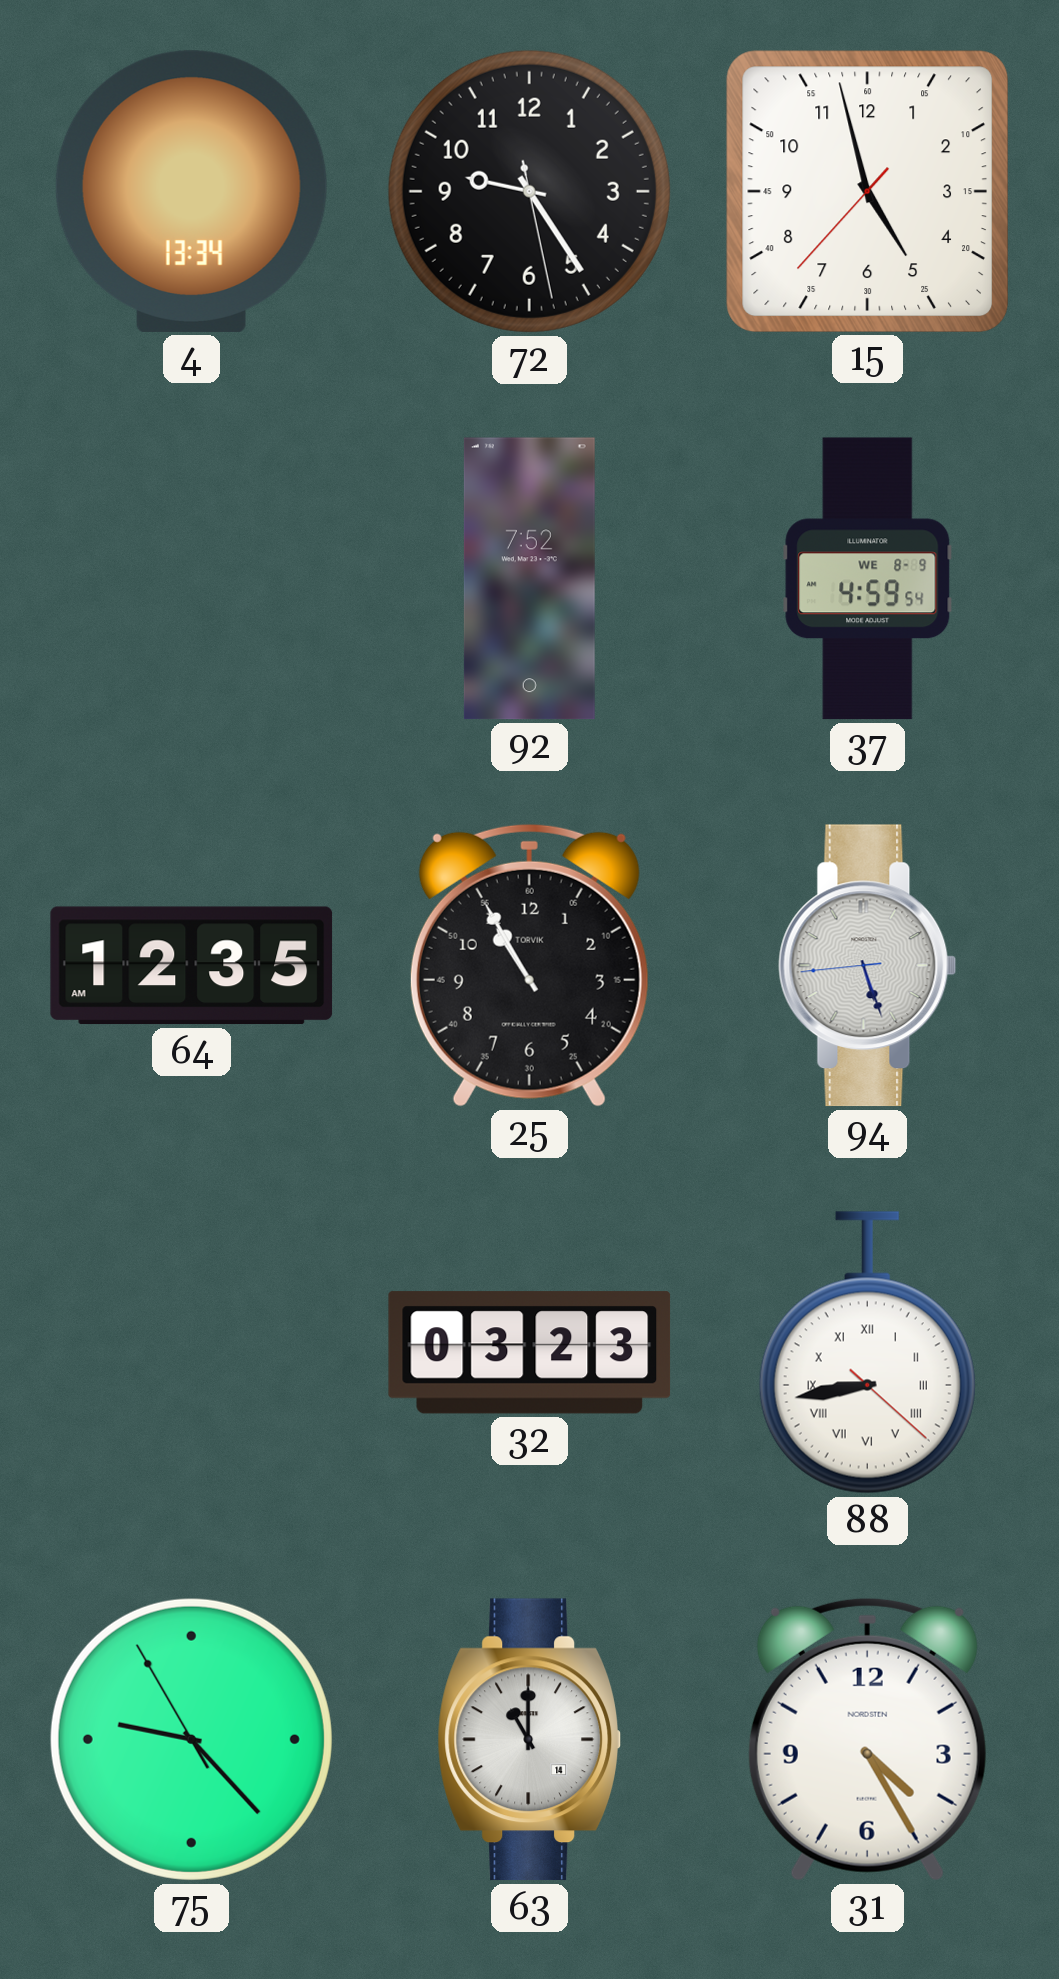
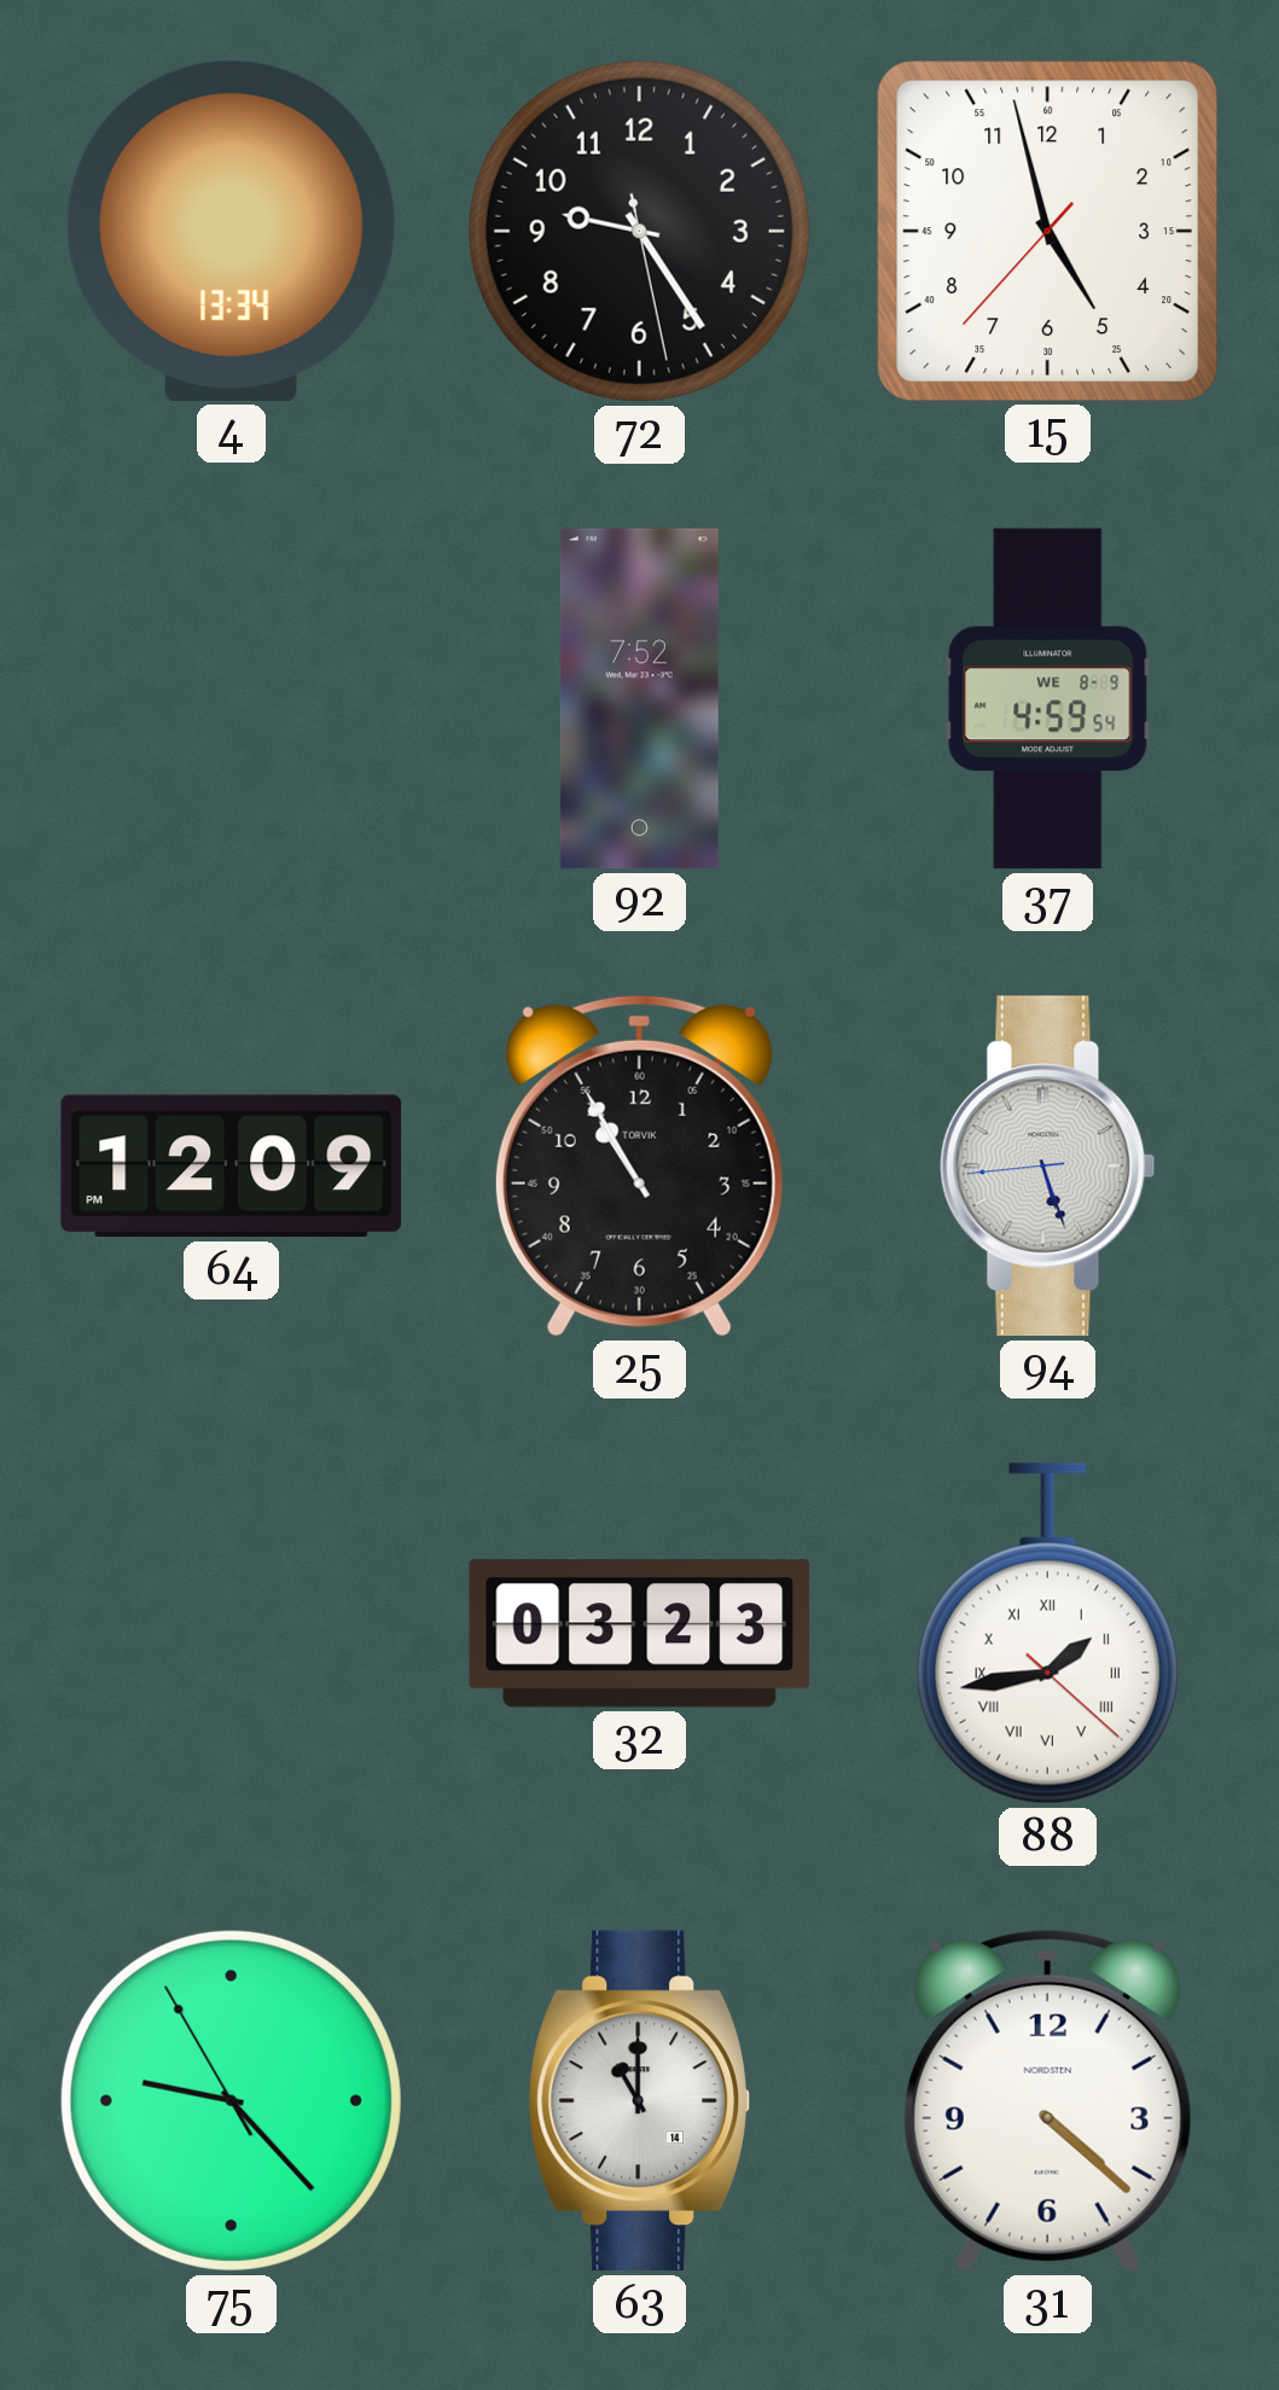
64: 12:35 -> 12:09
88: 8:43 -> 1:43
31: 4:25 -> 4:22
